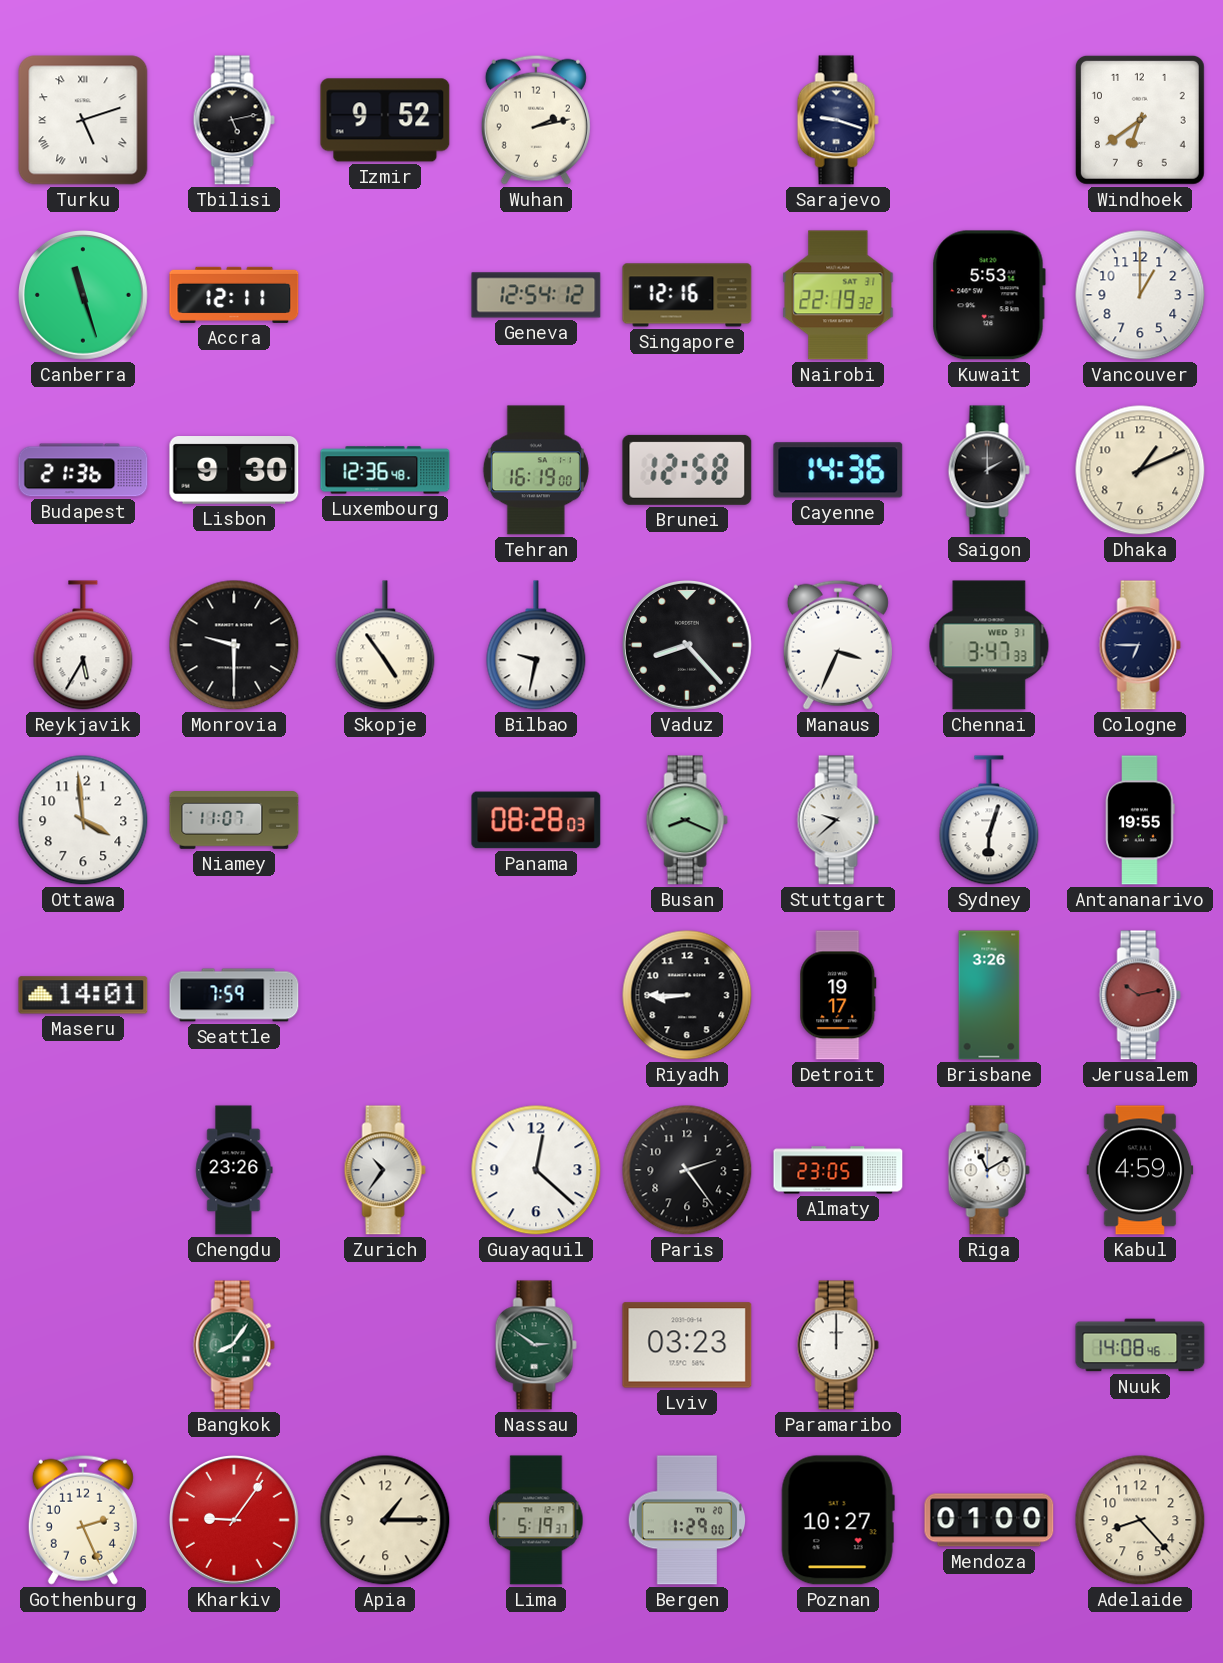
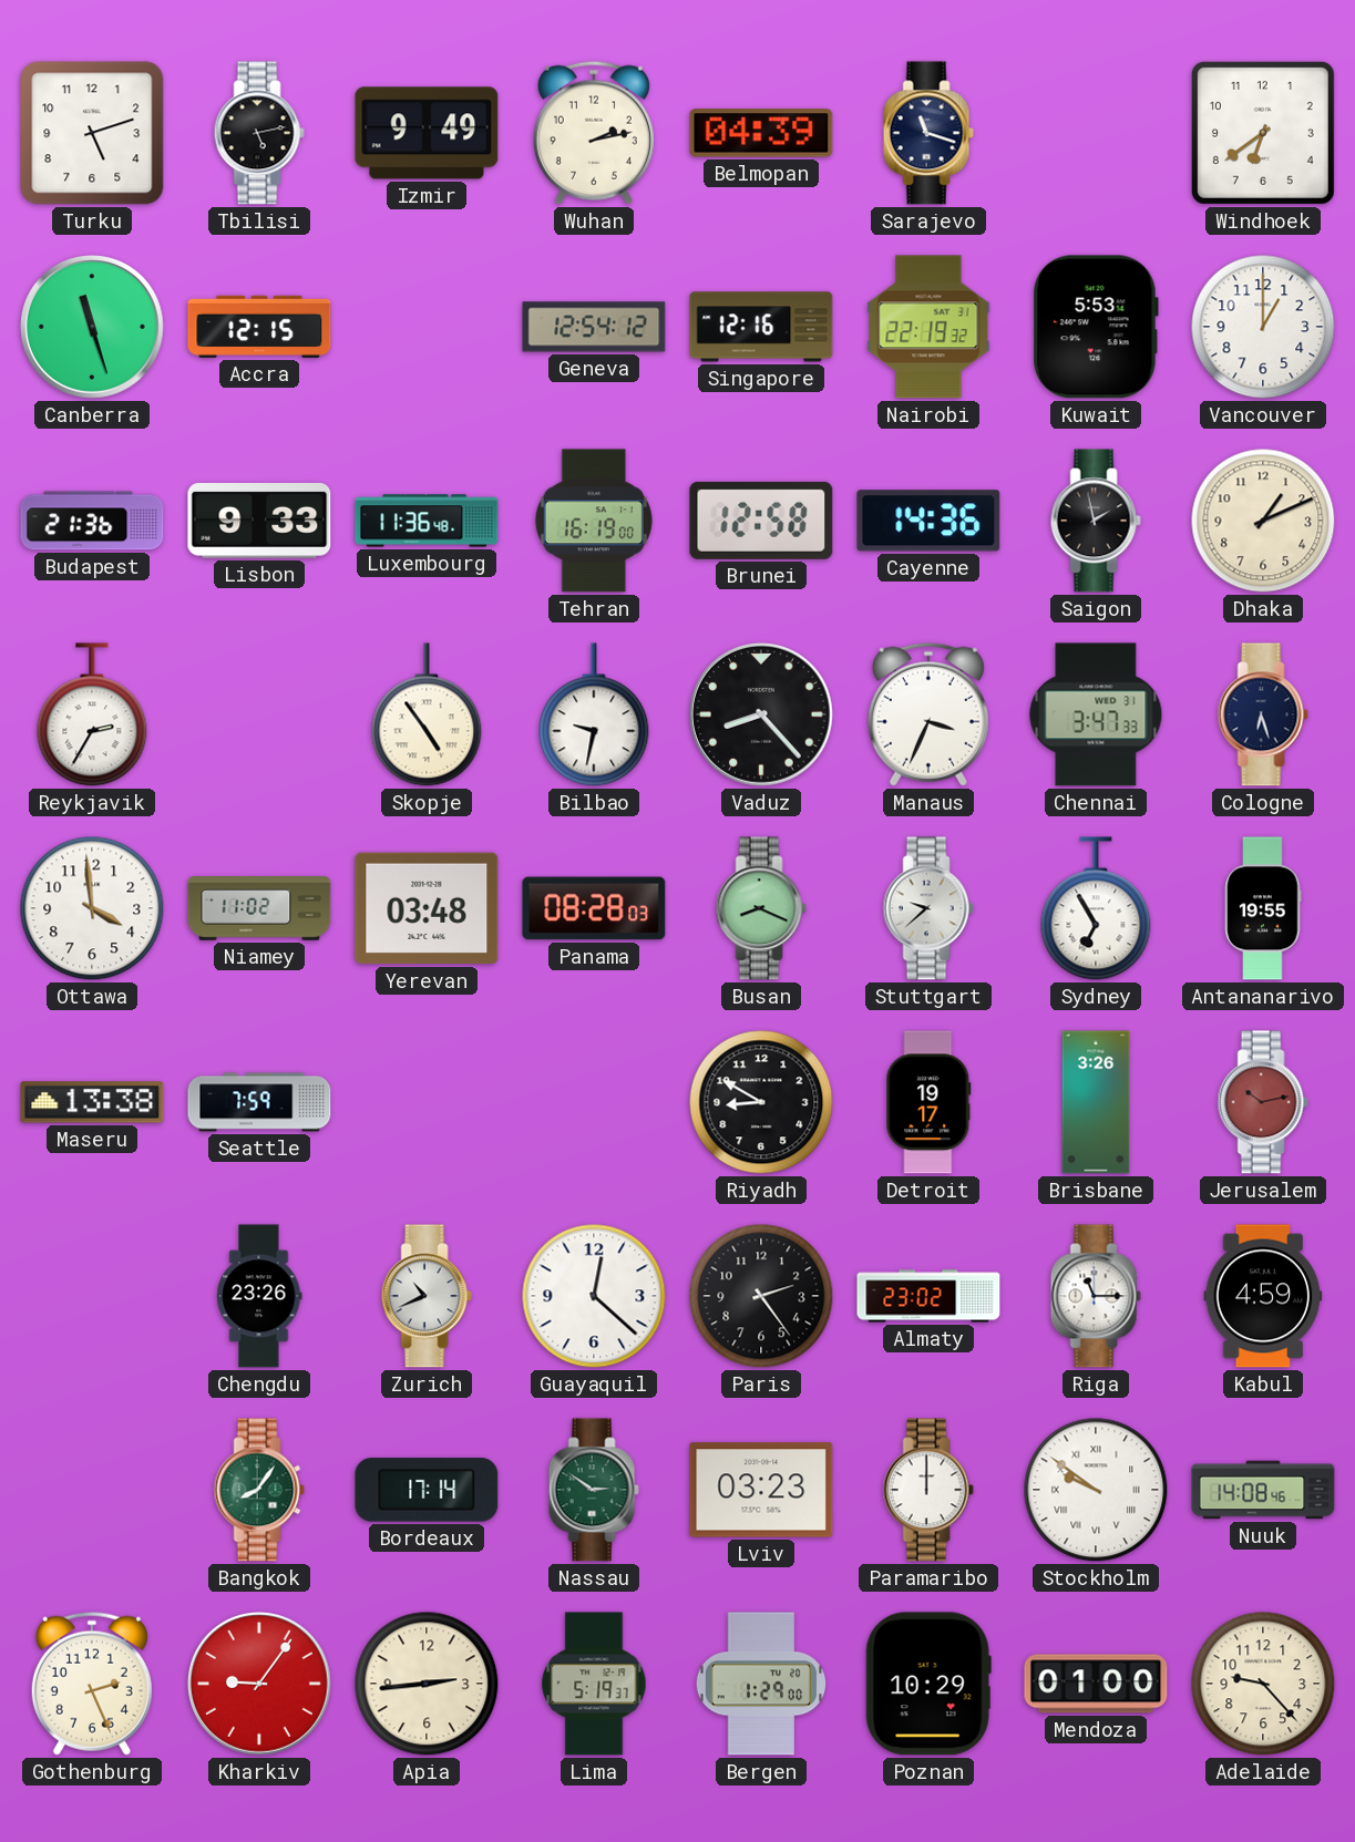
Turku numerals: Roman -> Arabic
Izmir: 9:52 -> 9:49
Belmopan: none -> 04:39
Sarajevo: 9:18 -> 11:18
Accra: 12:11 -> 12:15
Lisbon: 9:30 -> 9:33
Luxembourg: 12:36 -> 11:36
Saigon: 2:00 -> 1:58
Reykjavik: 5:35 -> 2:35
Monrovia: 9:30 -> none
Cologne: 6:45 -> 6:27
Niamey: 11:07 -> 11:02
Yerevan: none -> 03:48
Sydney: 6:03 -> 6:55
Maseru: 14:01 -> 13:38
Riyadh: 8:45 -> 8:50
Zurich: 10:36 -> 10:41
Almaty: 23:05 -> 23:02
Riga: 11:10 -> 11:15
Bordeaux: none -> 17:14
Stockholm: none -> 9:51
Apia: 1:15 -> 2:44
Poznan: 10:27 -> 10:29
Adelaide: 8:23 -> 9:23
